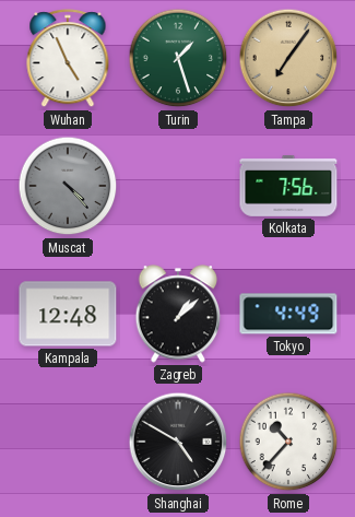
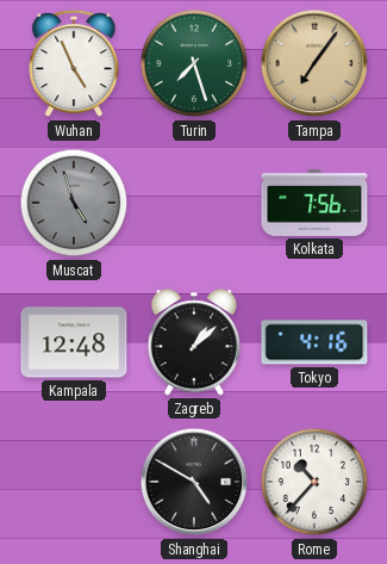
Turin: 1:27 -> 7:27
Muscat: 4:23 -> 4:57
Tokyo: 4:49 -> 4:16
